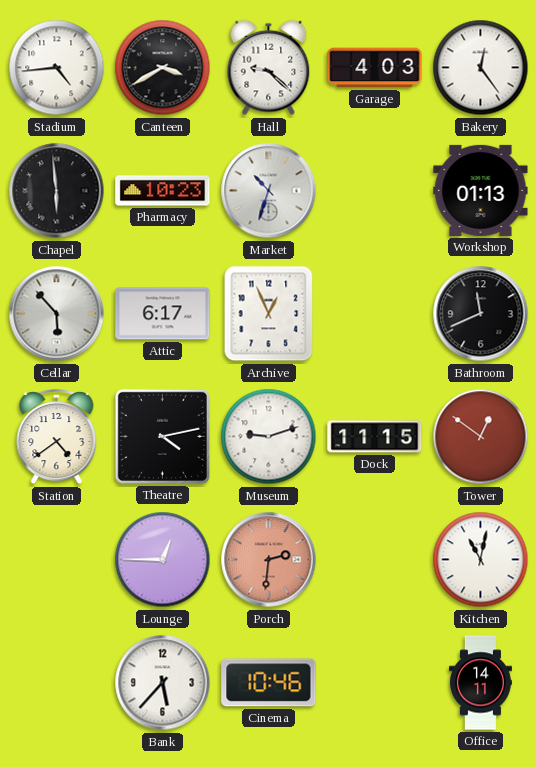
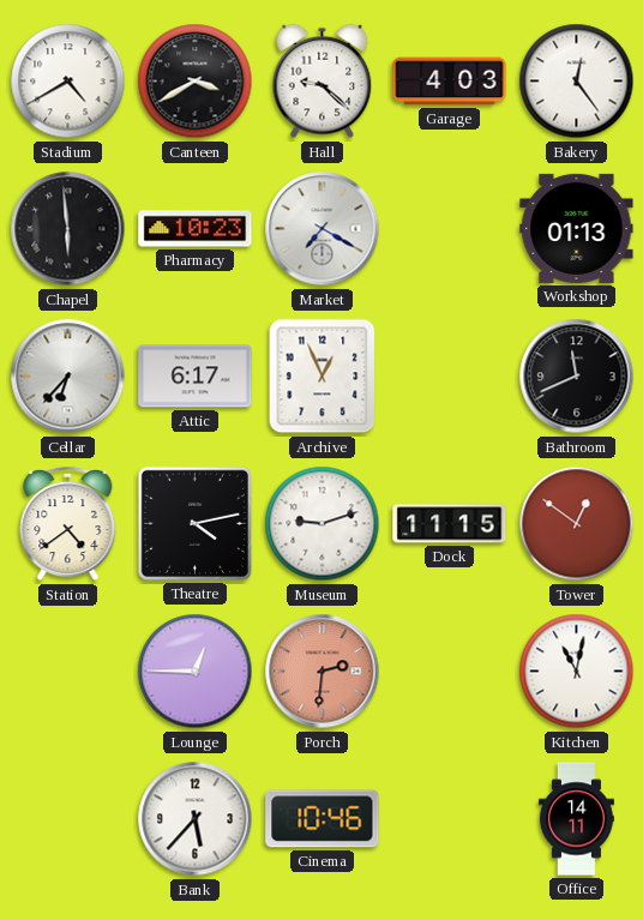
Stadium: 4:44 -> 4:40
Market: 10:33 -> 7:20
Cellar: 5:53 -> 6:37
